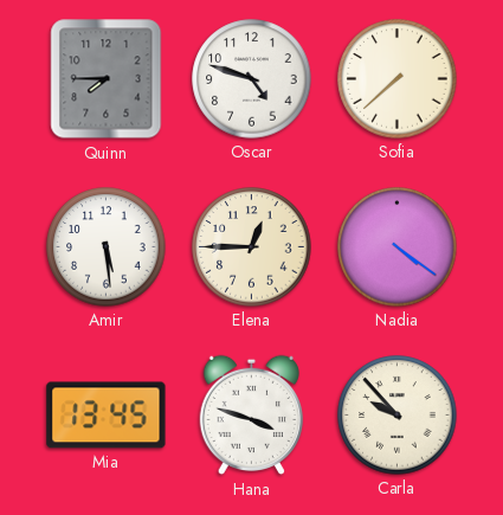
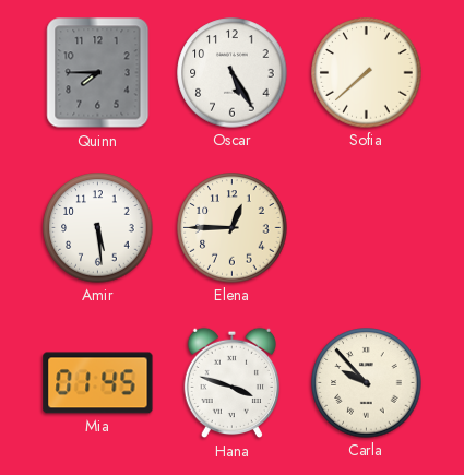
Oscar: 4:48 -> 5:25
Nadia: 4:21 -> none
Mia: 13:45 -> 01:45
